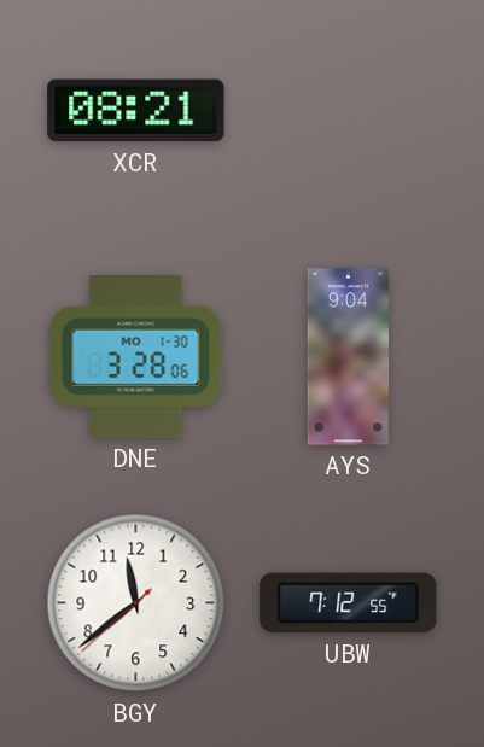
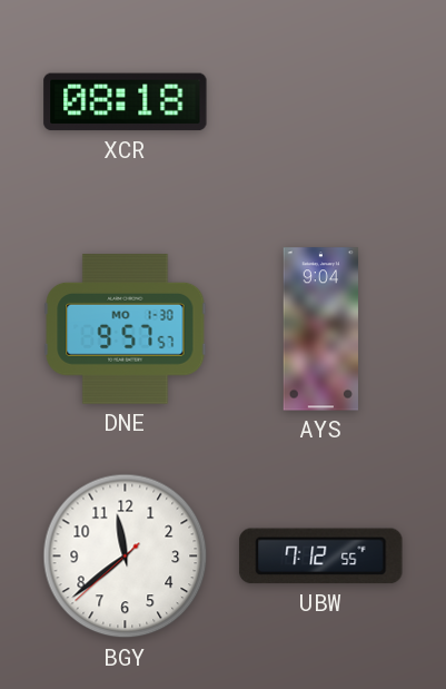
XCR: 08:21 -> 08:18
DNE: 3:28 -> 9:57
